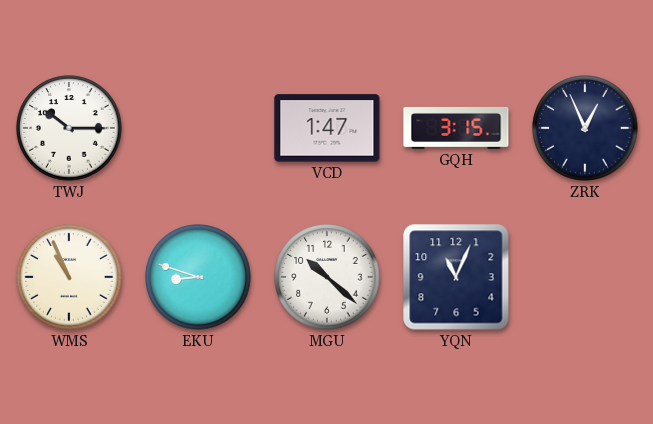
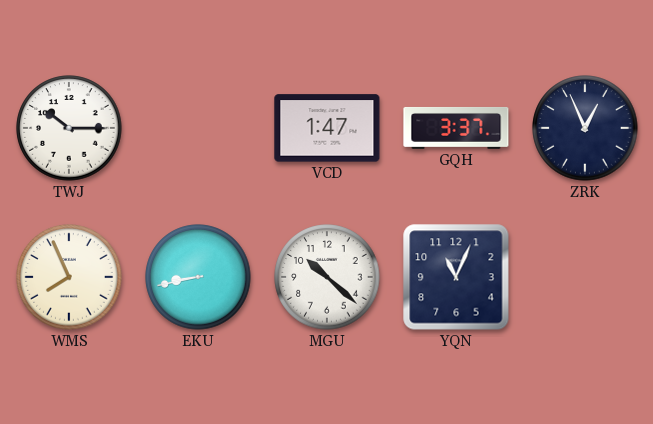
GQH: 3:15 -> 3:37
WMS: 10:56 -> 7:56
EKU: 8:48 -> 8:43
